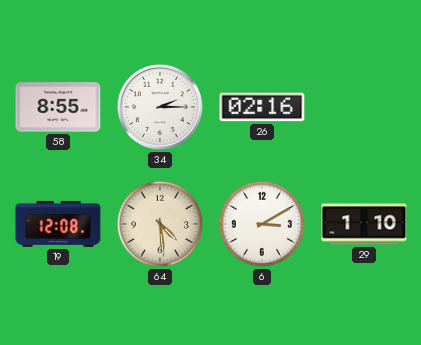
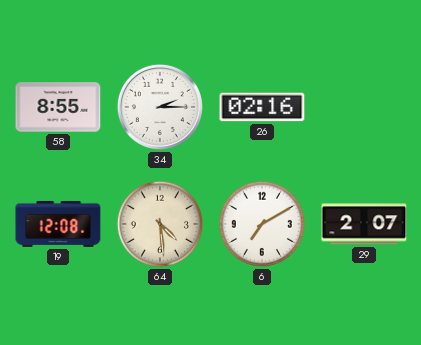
6: 3:10 -> 7:10
29: 1:10 -> 2:07
